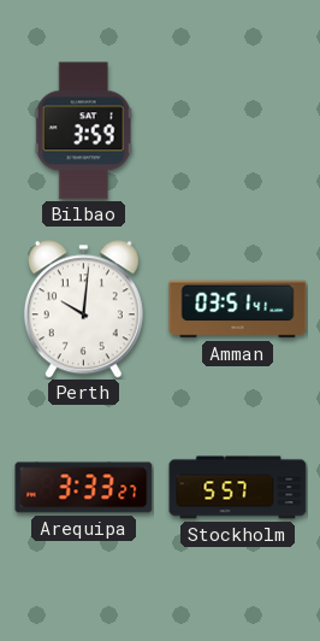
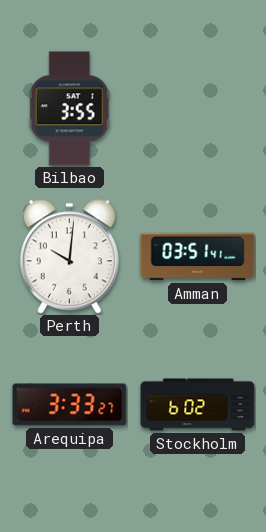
Bilbao: 3:59 -> 3:55
Stockholm: 5:57 -> 6:02
